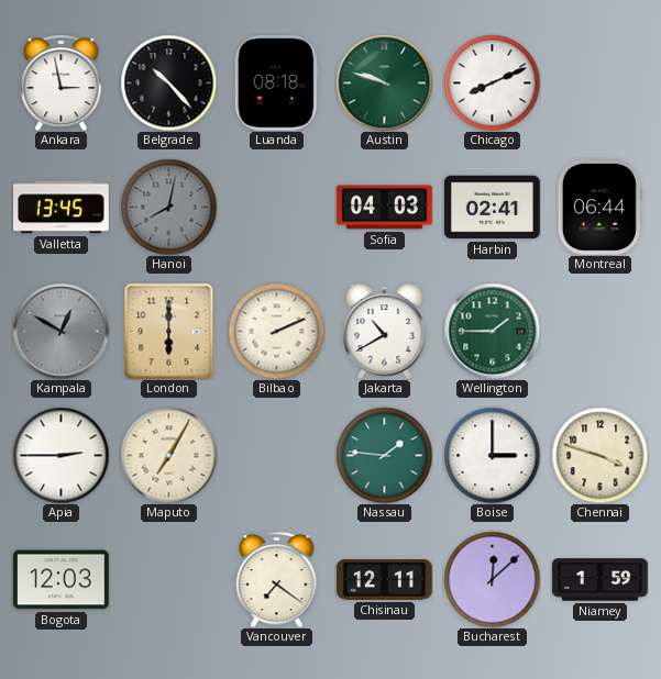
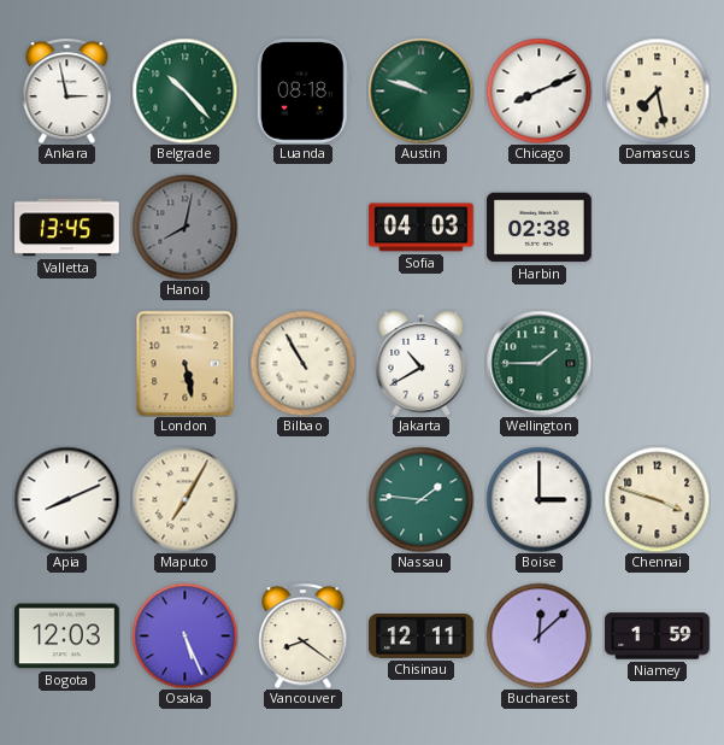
Belgrade dial: black -> green
Damascus: none -> 7:28
Harbin: 02:41 -> 02:38
Montreal: 06:44 -> none
Kampala: 12:50 -> none
London: 6:00 -> 5:28
Bilbao: 2:11 -> 10:55
Apia: 2:45 -> 8:11
Osaka: none -> 5:26
Vancouver: 7:21 -> 8:21
